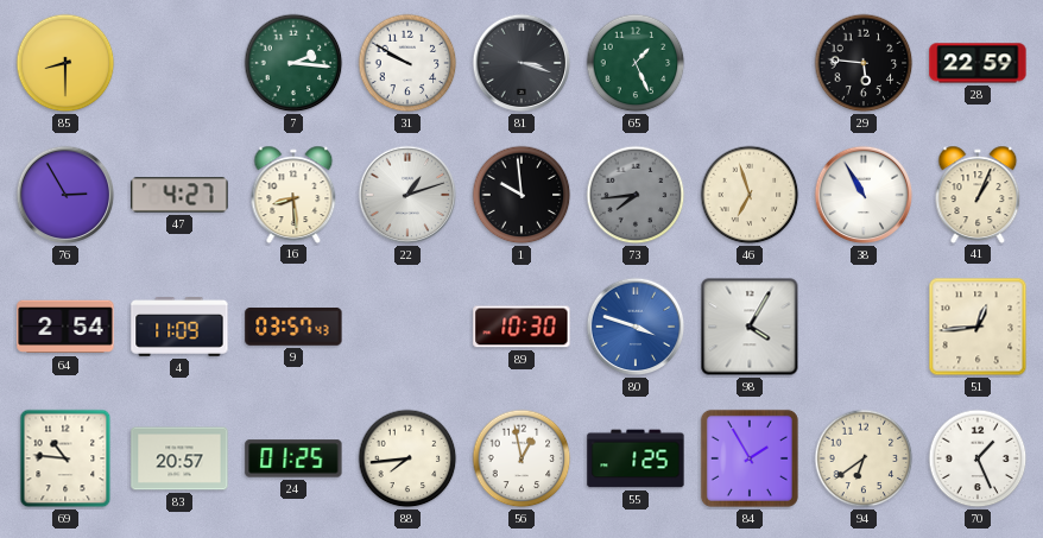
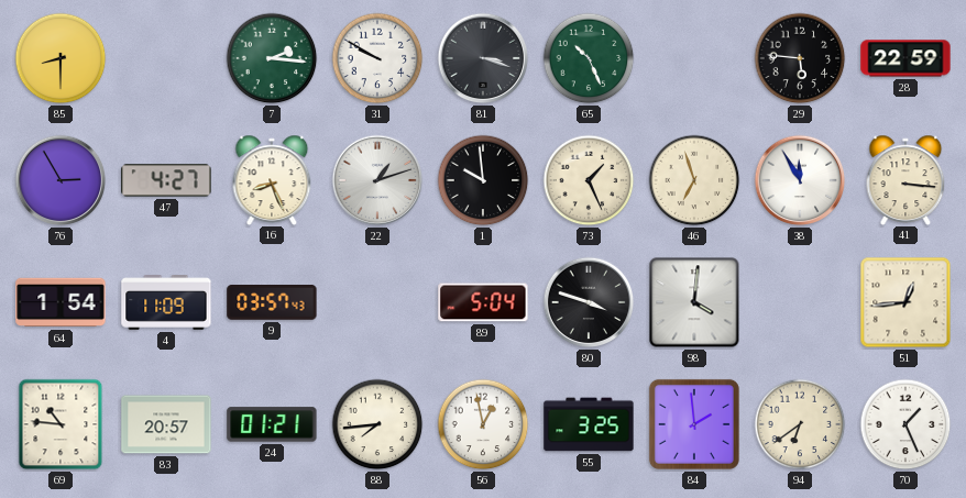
65: 1:26 -> 10:26
16: 8:29 -> 8:26
73: 7:44 -> 1:26
73 dial: grey -> cream
38: 10:55 -> 11:55
41: 1:04 -> 3:16
64: 2:54 -> 1:54
89: 10:30 -> 5:04
80 dial: blue -> black
98: 4:05 -> 4:01
24: 01:25 -> 01:21
55: 1:25 -> 3:25
84: 1:55 -> 1:59
